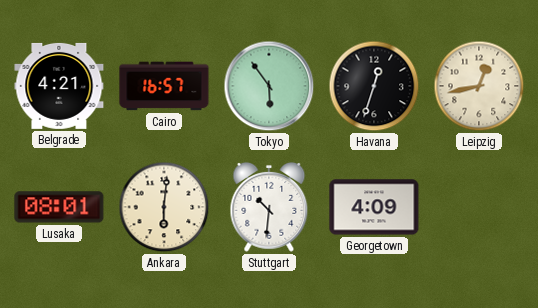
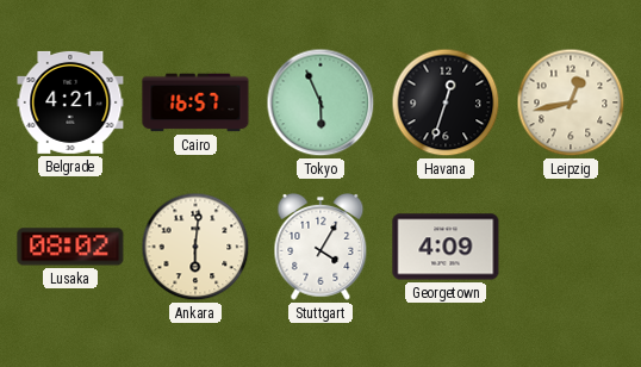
Tokyo: 5:54 -> 5:56
Lusaka: 08:01 -> 08:02
Stuttgart: 10:31 -> 4:05
